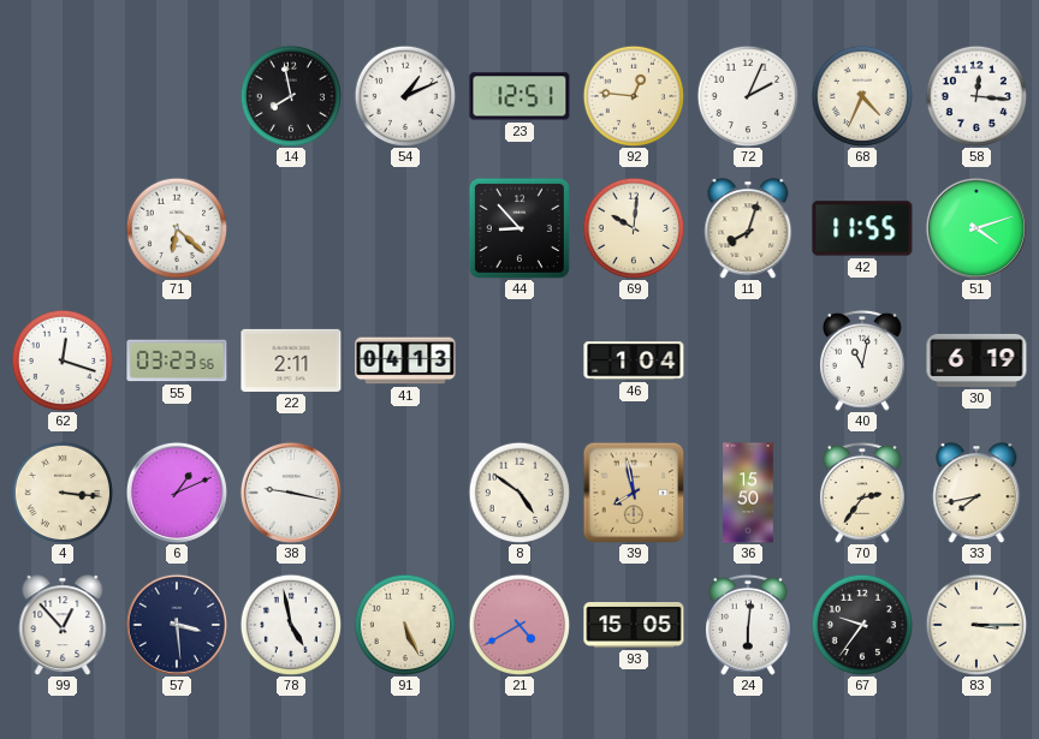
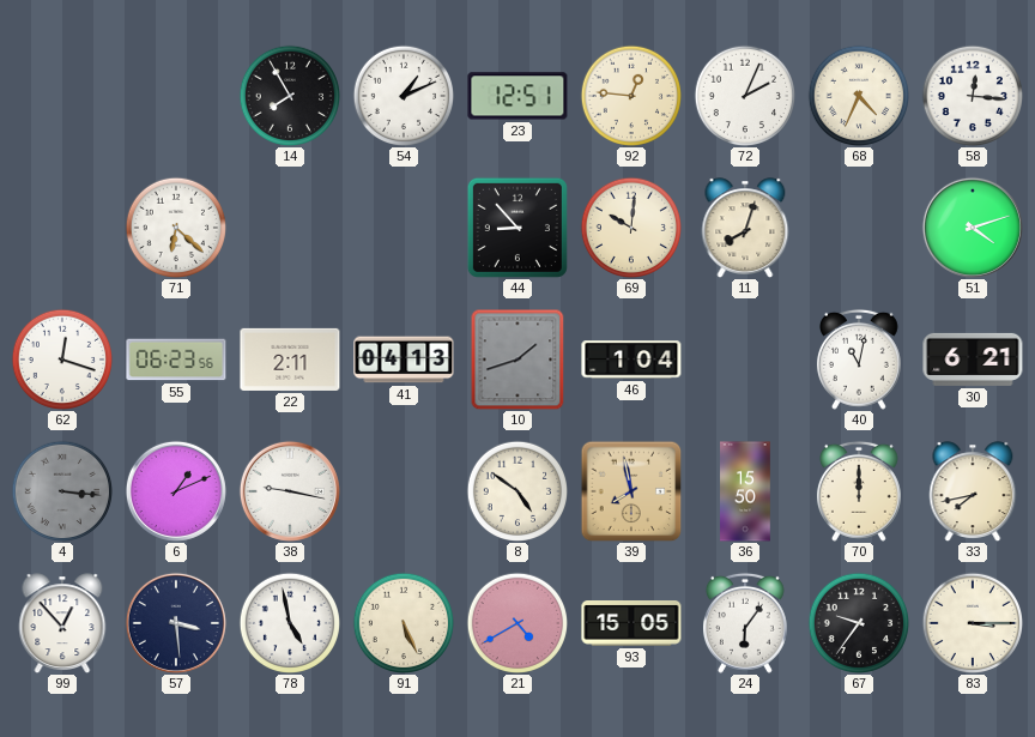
14: 7:58 -> 7:55
42: 11:55 -> none
55: 03:23 -> 06:23
10: none -> 1:42
30: 6:19 -> 6:21
4 dial: cream -> grey
70: 2:36 -> 12:00
24: 6:01 -> 6:06
